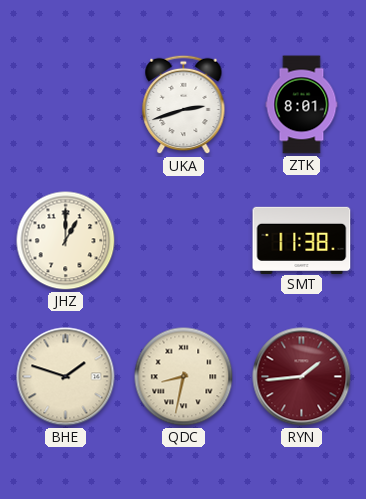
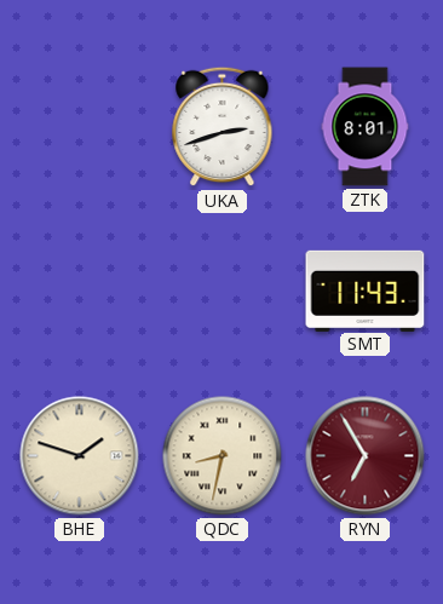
JHZ: 1:00 -> none
SMT: 11:38 -> 11:43
RYN: 1:44 -> 6:55
